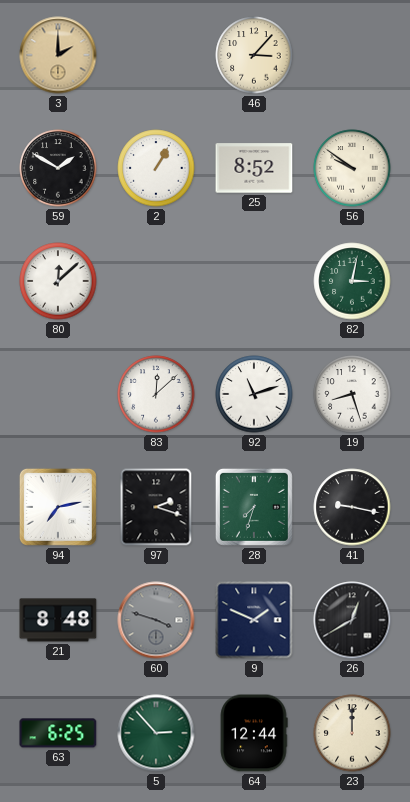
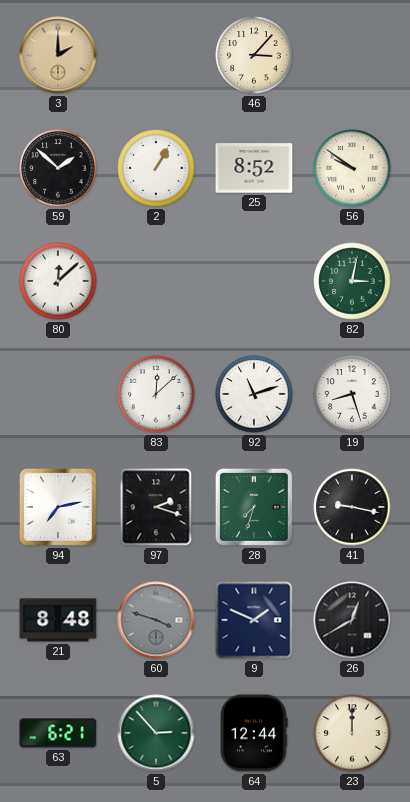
59: 1:50 -> 1:52
63: 6:25 -> 6:21
